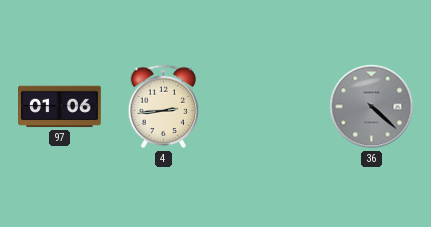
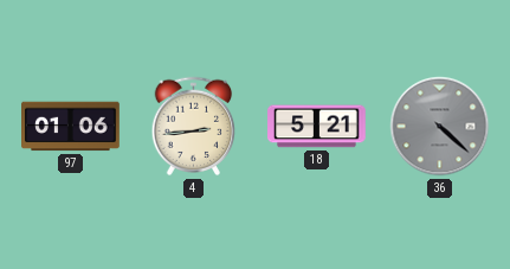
18: none -> 5:21
